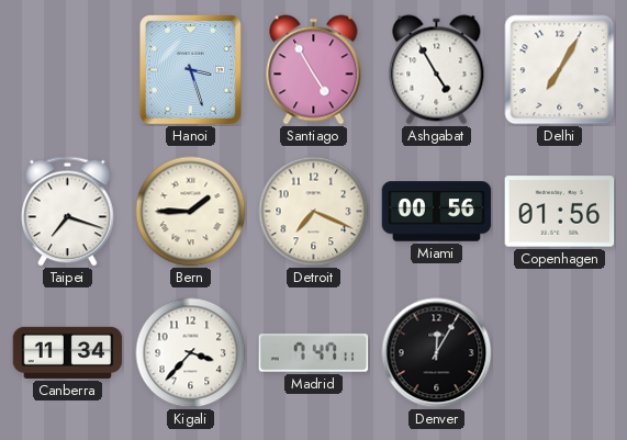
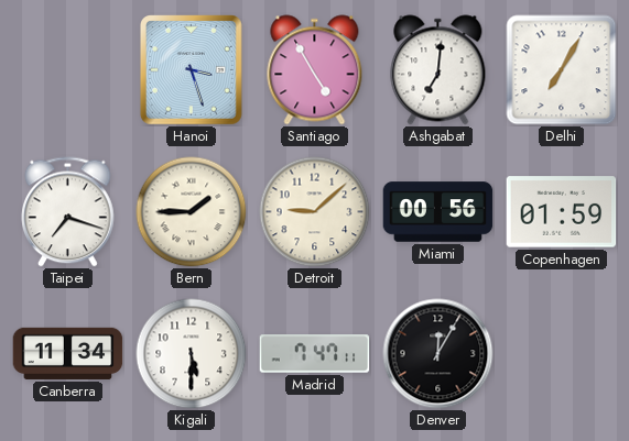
Ashgabat: 4:55 -> 7:01
Detroit: 7:19 -> 9:08
Copenhagen: 01:56 -> 01:59
Kigali: 3:37 -> 5:30
